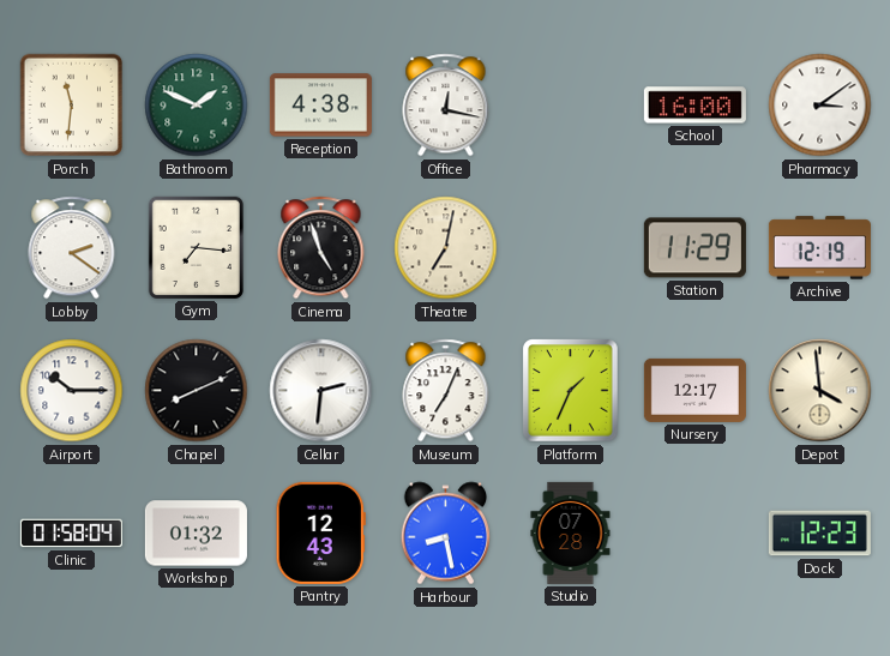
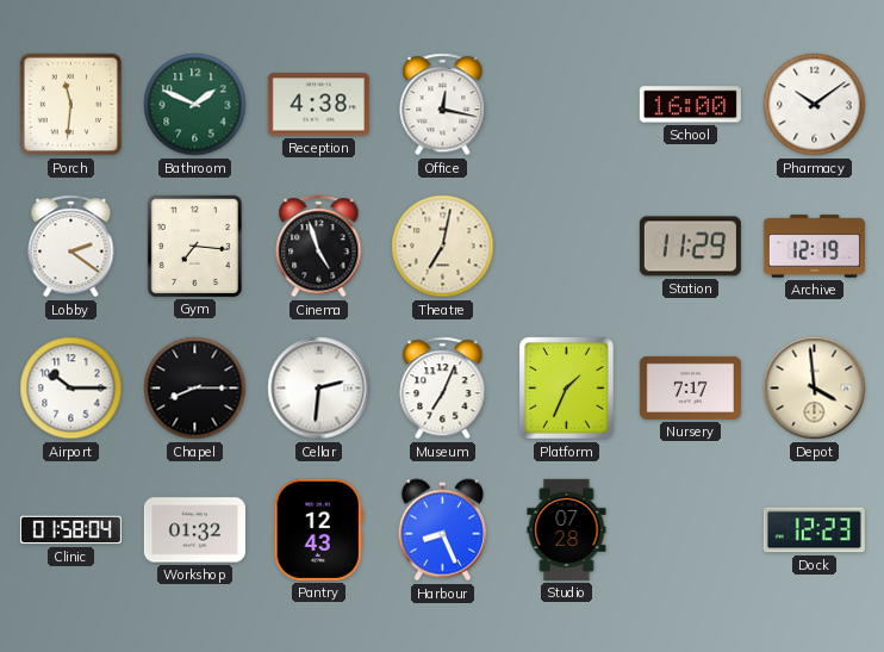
Pharmacy: 3:09 -> 10:09
Chapel: 8:11 -> 8:15
Nursery: 12:17 -> 7:17
Harbour: 8:28 -> 8:26
